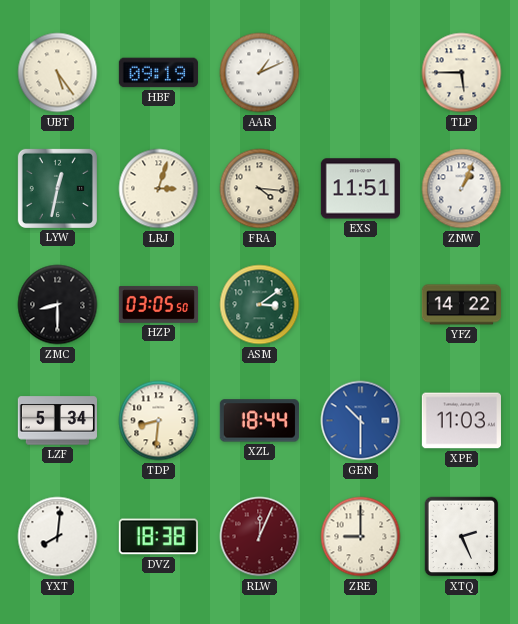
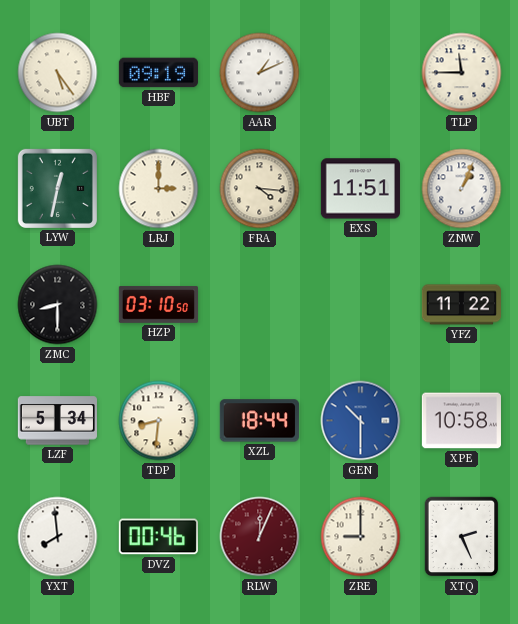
TLP: 5:45 -> 11:45
LRJ: 3:03 -> 3:00
HZP: 03:05 -> 03:10
ASM: 3:09 -> none
YFZ: 14:22 -> 11:22
XPE: 11:03 -> 10:58
YXT: 8:01 -> 7:59
DVZ: 18:38 -> 00:46
